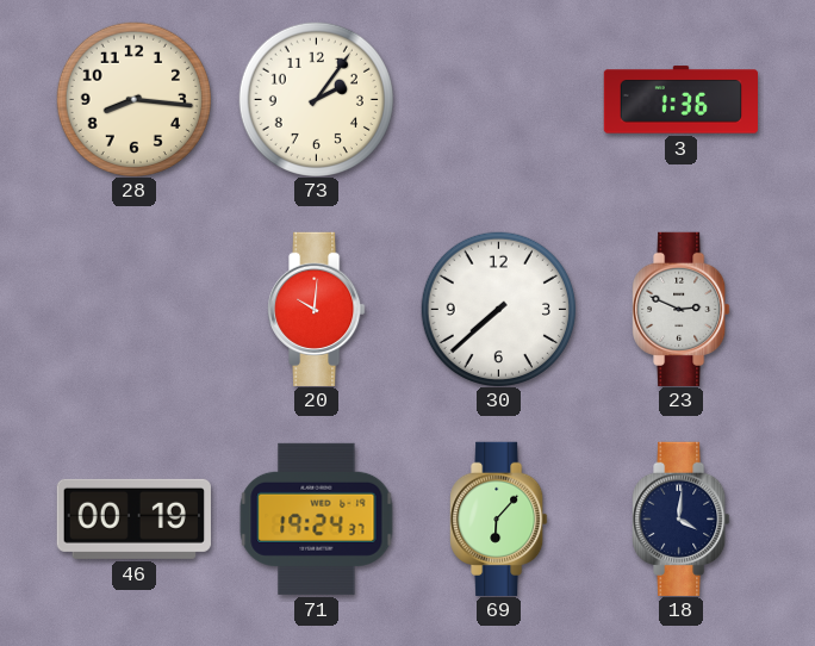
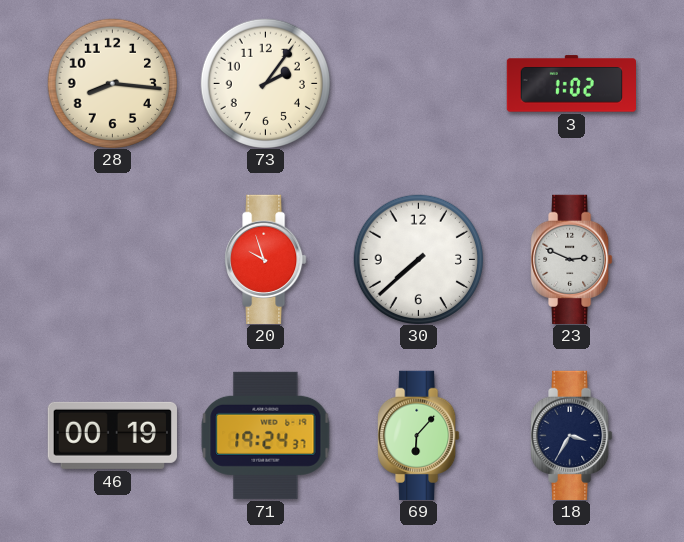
3: 1:36 -> 1:02
20: 10:01 -> 9:57
18: 4:01 -> 3:35
